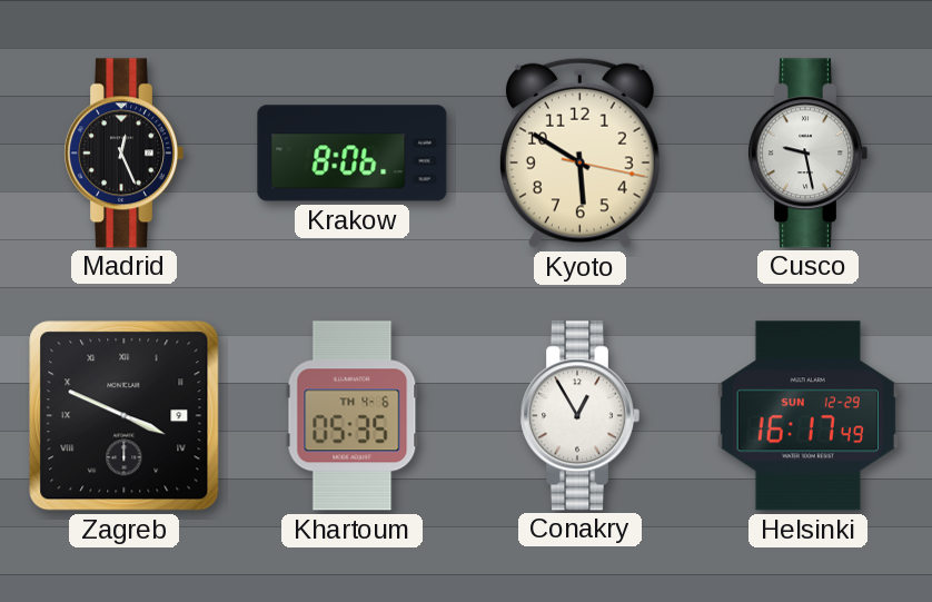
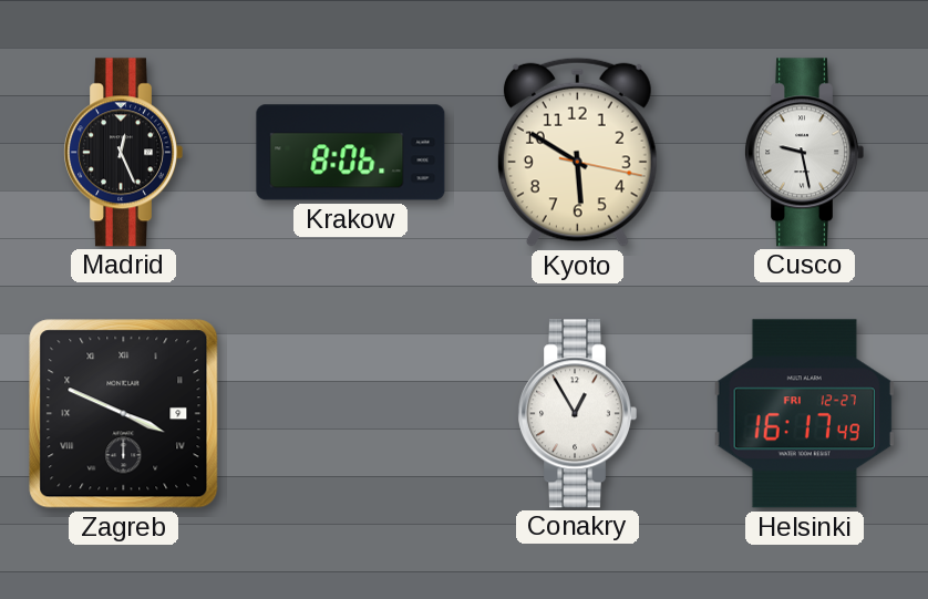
Khartoum: 05:35 -> none
Helsinki date: SUN 12-29 -> FRI 12-27
